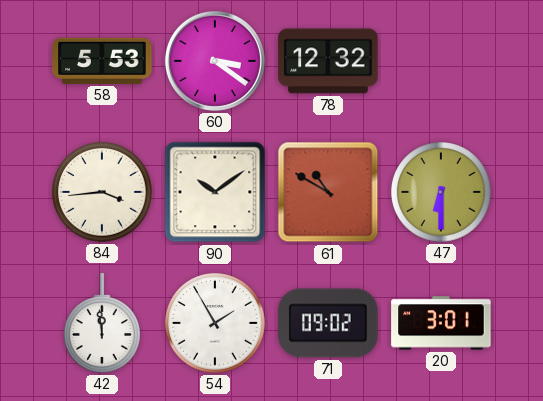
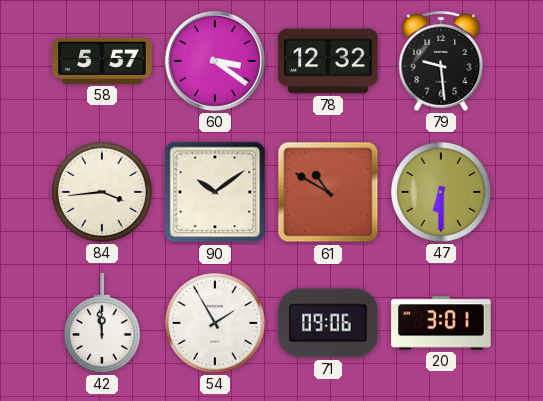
58: 5:53 -> 5:57
79: none -> 9:29
71: 09:02 -> 09:06
